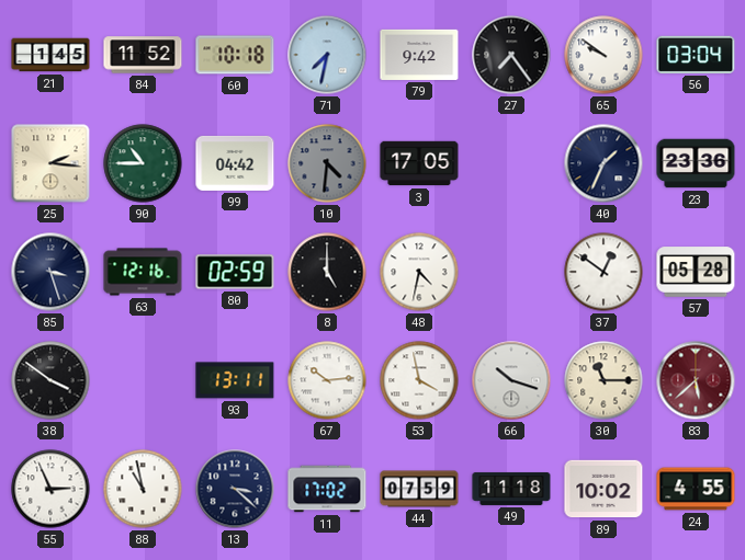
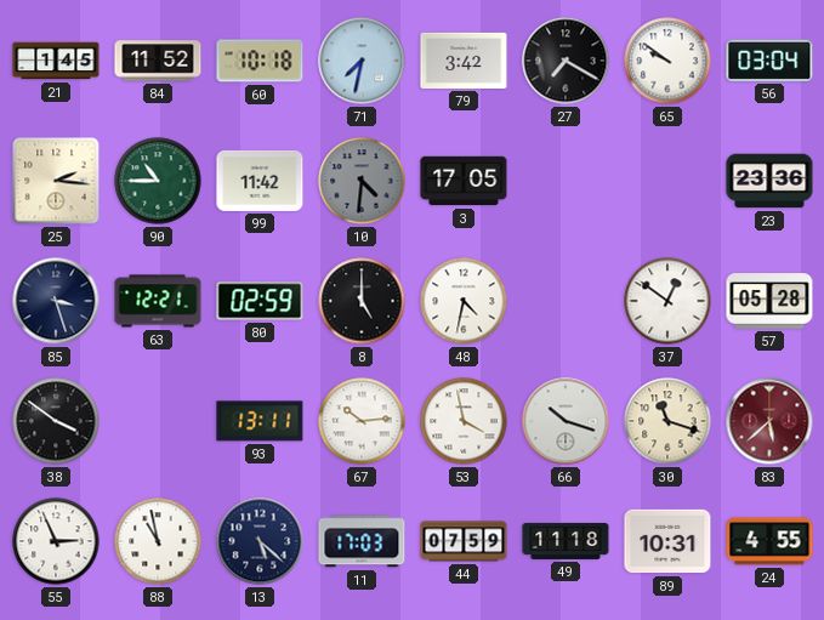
79: 9:42 -> 3:42
27: 7:24 -> 7:20
99: 04:42 -> 11:42
40: 1:34 -> none
63: 12:16 -> 12:21
30: 11:15 -> 11:18
13: 3:22 -> 5:22
11: 17:02 -> 17:03
89: 10:02 -> 10:31
